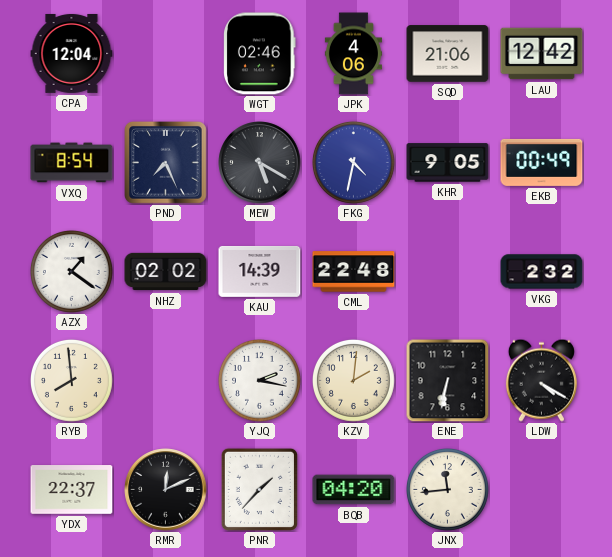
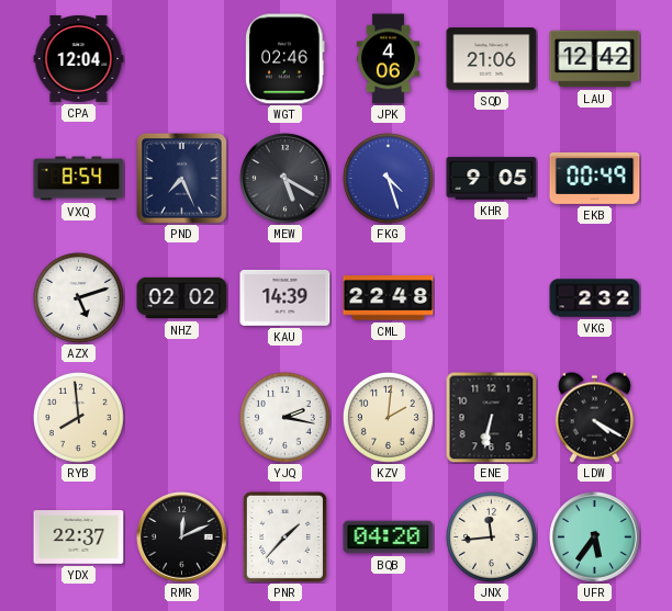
FKG: 4:32 -> 4:27
AZX: 1:21 -> 5:12
UFR: none -> 5:36
